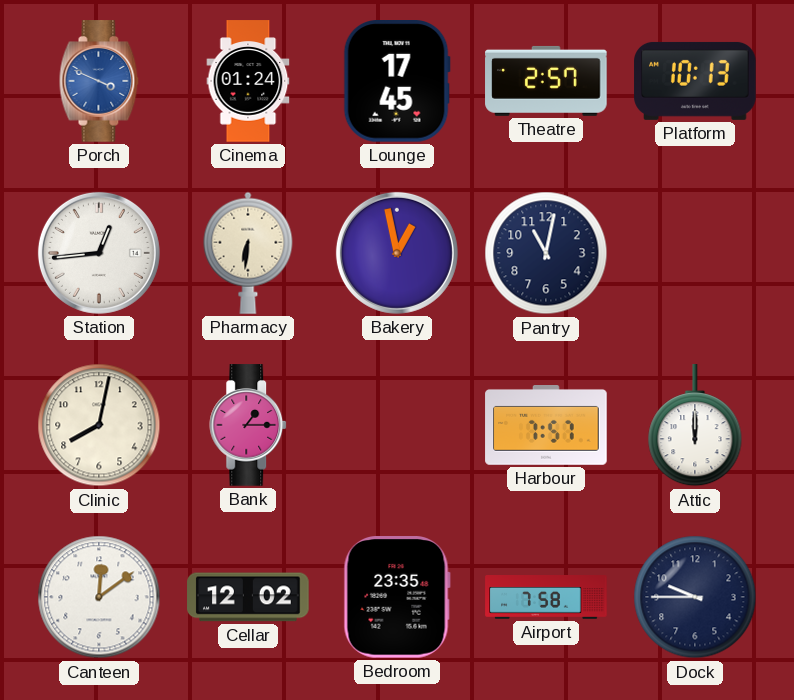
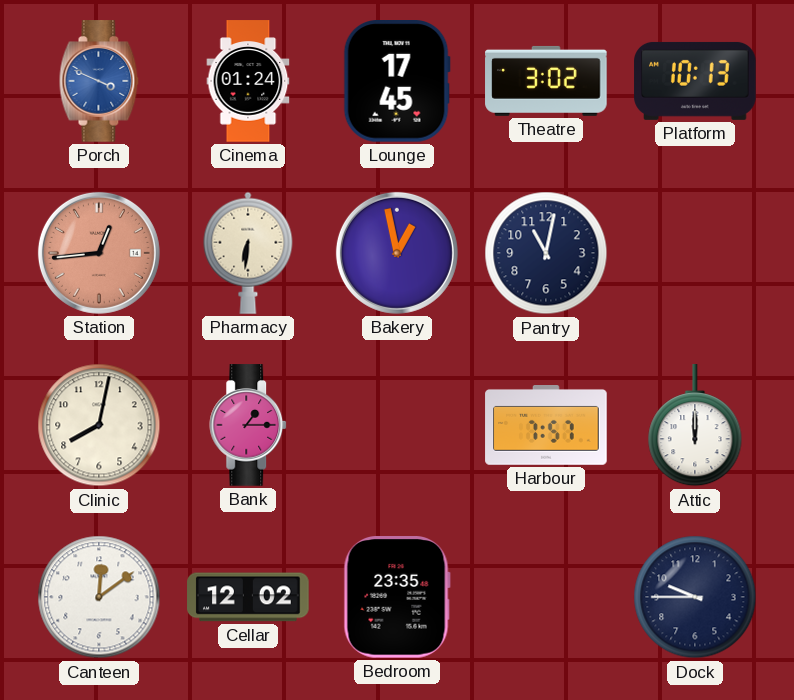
Theatre: 2:57 -> 3:02
Station dial: white -> salmon
Airport: 7:58 -> none
